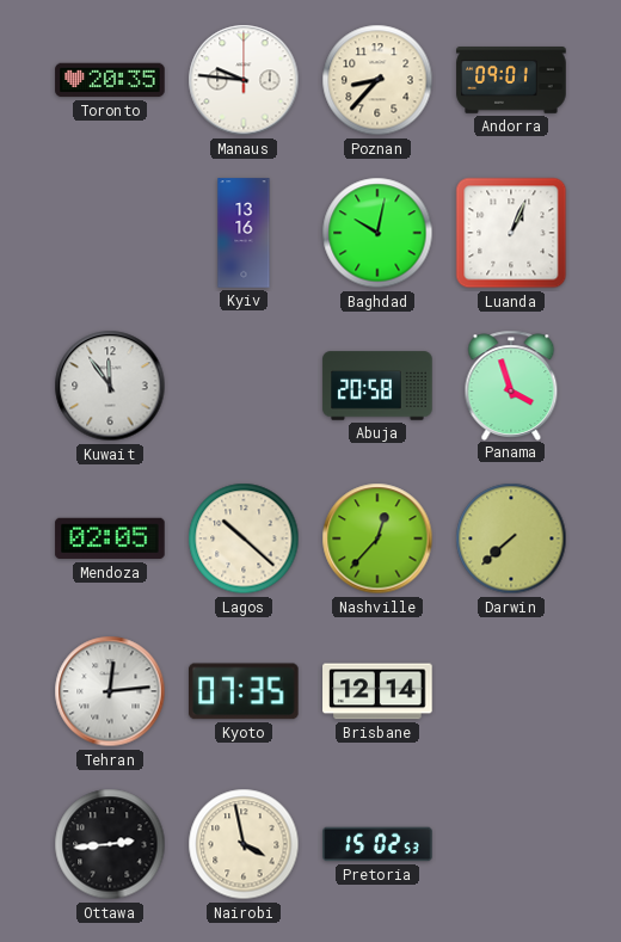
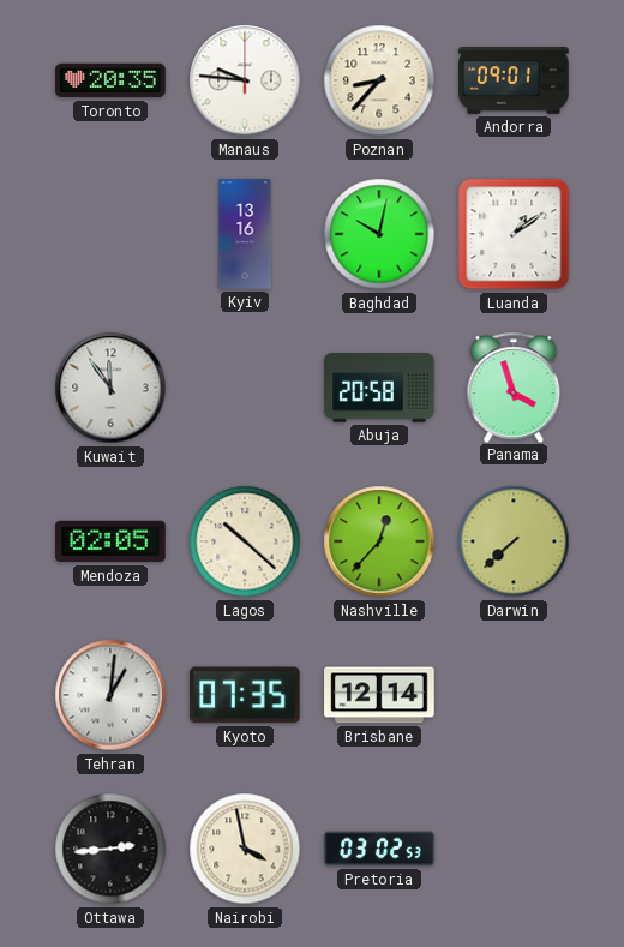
Luanda: 1:04 -> 1:09
Tehran: 12:14 -> 1:01
Pretoria: 15:02 -> 03:02
